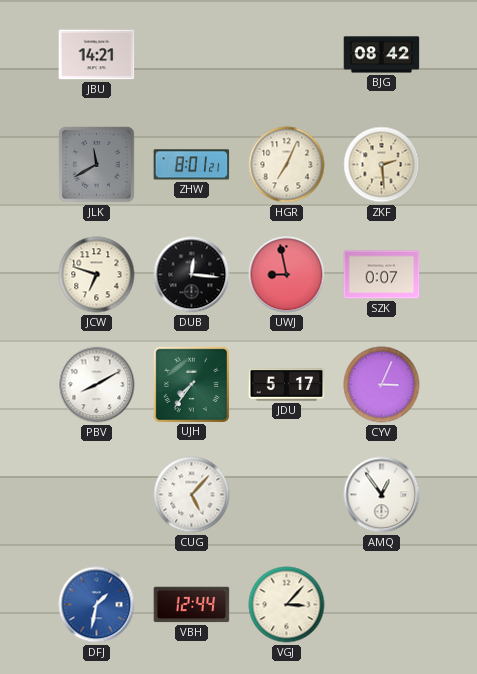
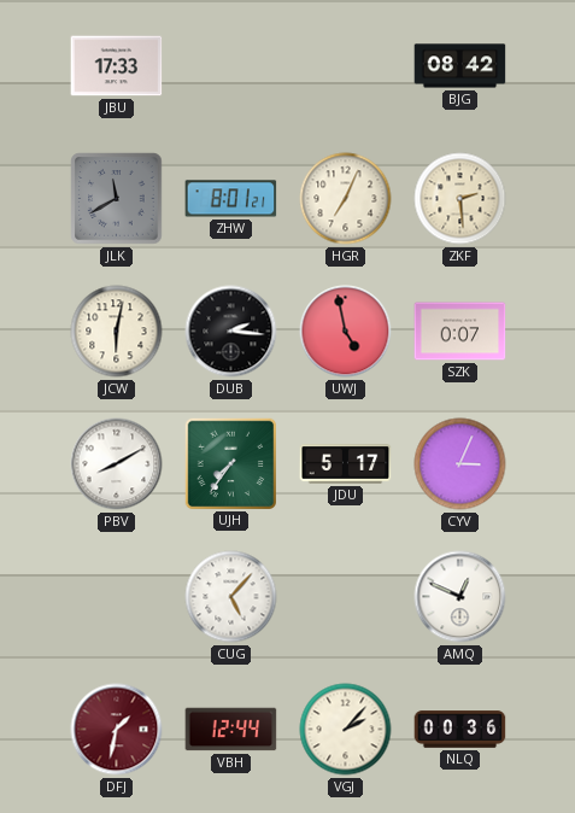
JBU: 14:21 -> 17:33
JCW: 6:48 -> 6:02
DUB: 12:16 -> 2:16
UWJ: 8:58 -> 4:58
AMQ: 12:54 -> 12:49
DFJ dial: blue -> burgundy
VGJ: 3:07 -> 2:07
NLQ: none -> 00:36
